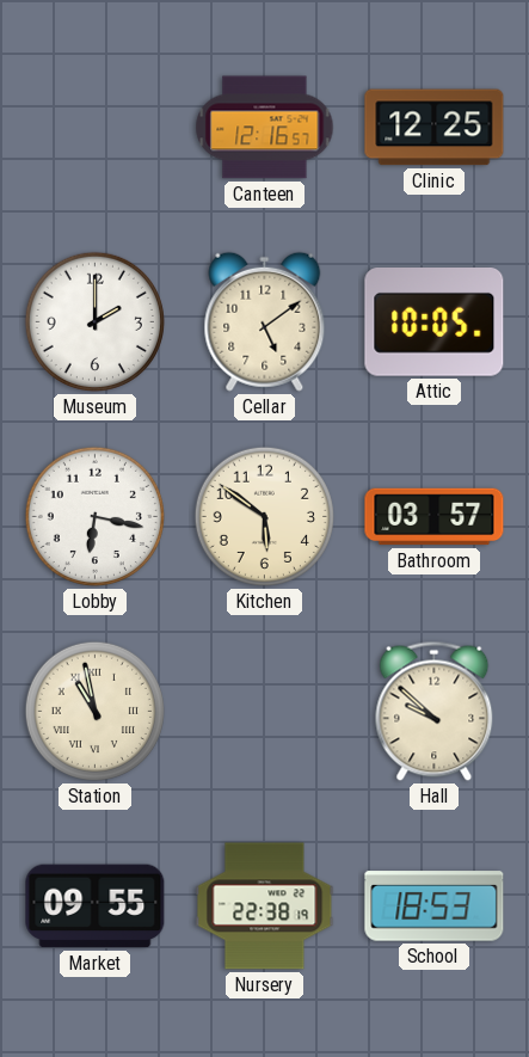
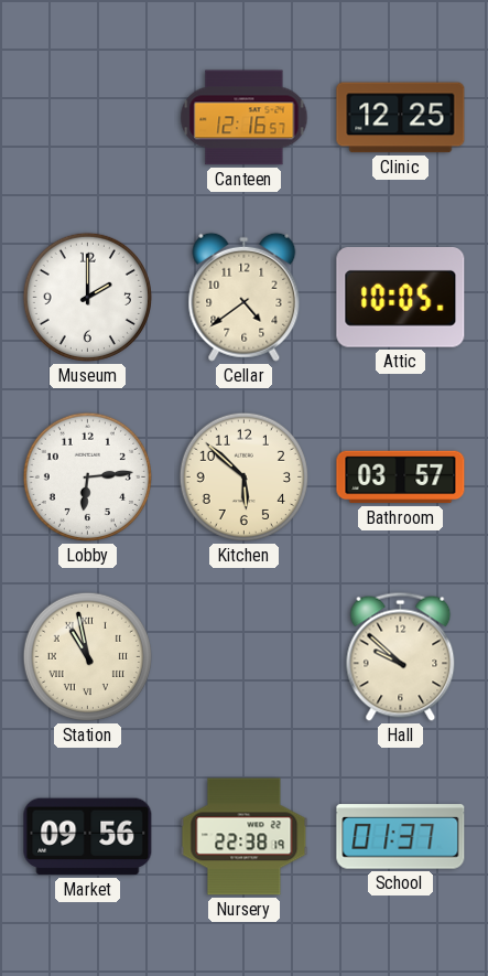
Cellar: 5:09 -> 4:39
Lobby: 6:17 -> 6:14
Kitchen: 5:51 -> 5:52
Market: 09:55 -> 09:56
School: 18:53 -> 01:37
